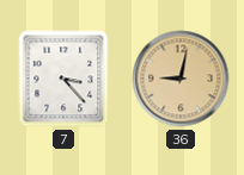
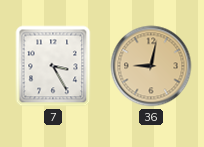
7: 3:23 -> 3:25
